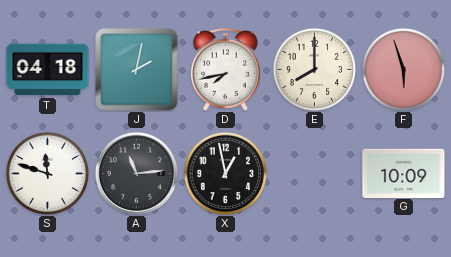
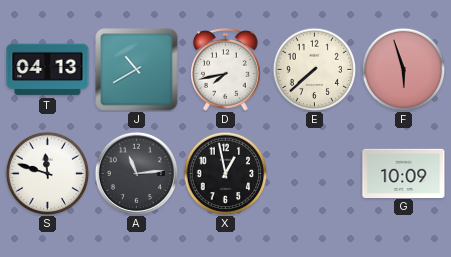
T: 04:18 -> 04:13
J: 2:02 -> 10:40
E: 8:00 -> 7:38
